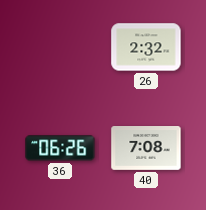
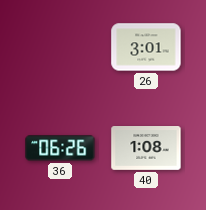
26: 2:32 -> 3:01
40: 7:08 -> 1:08
